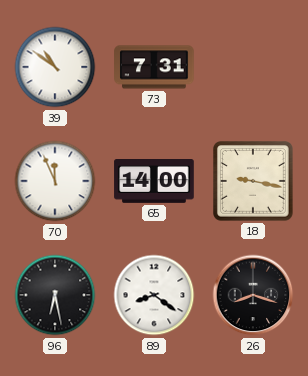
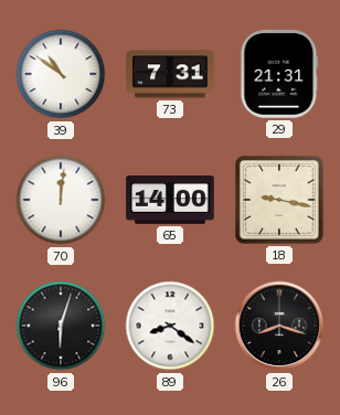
29: none -> 21:31
70: 11:56 -> 12:01
96: 6:28 -> 6:03
